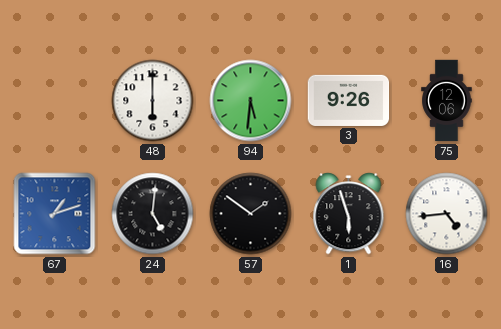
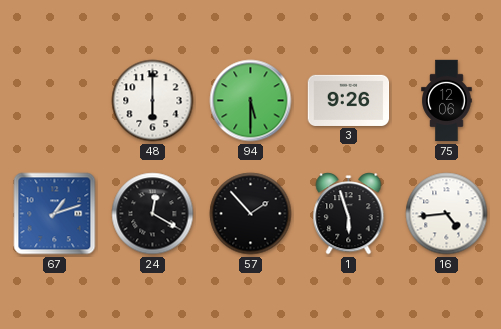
94: 5:31 -> 5:30
24: 5:01 -> 12:20
57: 1:51 -> 1:53
